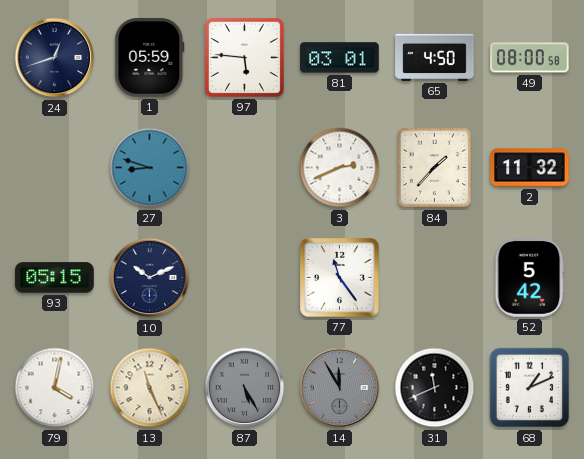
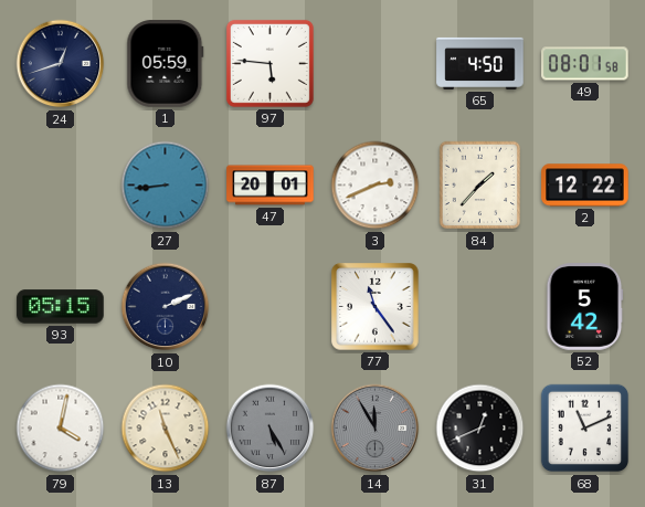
81: 03:01 -> none
49: 08:00 -> 08:01
27: 8:48 -> 8:44
47: none -> 20:01
2: 11:32 -> 12:22
10: 10:11 -> 2:11
31: 11:41 -> 12:41
68: 1:11 -> 11:11
